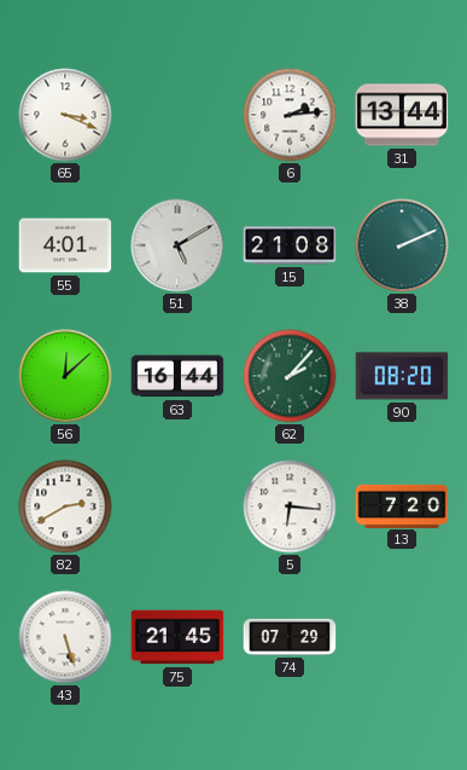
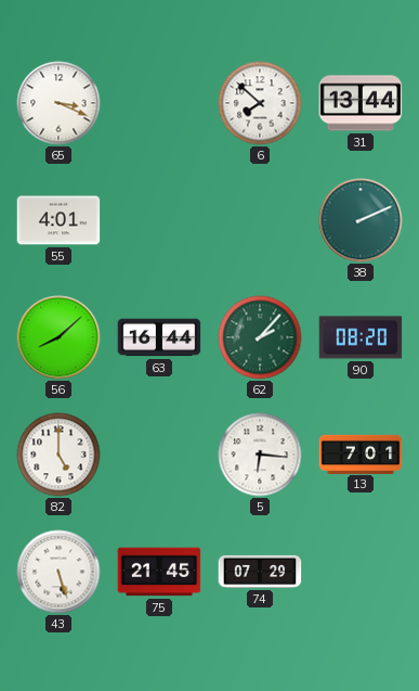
6: 2:14 -> 7:52
51: 5:10 -> none
15: 21:08 -> none
56: 12:08 -> 8:08
82: 2:40 -> 5:00
13: 7:20 -> 7:01
